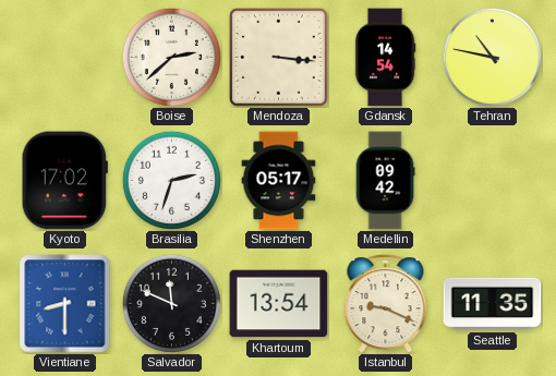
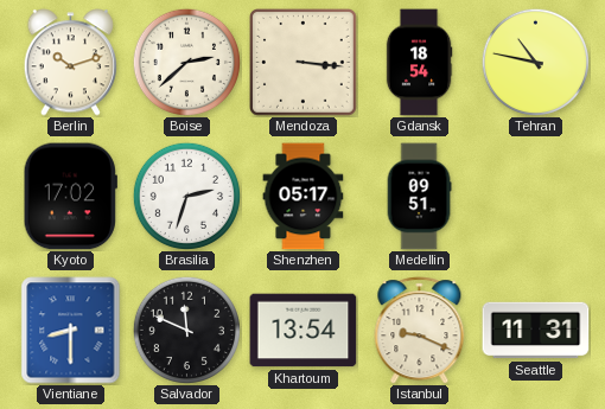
Berlin: none -> 10:12
Gdansk: 14:54 -> 18:54
Medellin: 09:42 -> 09:51
Seattle: 11:35 -> 11:31
